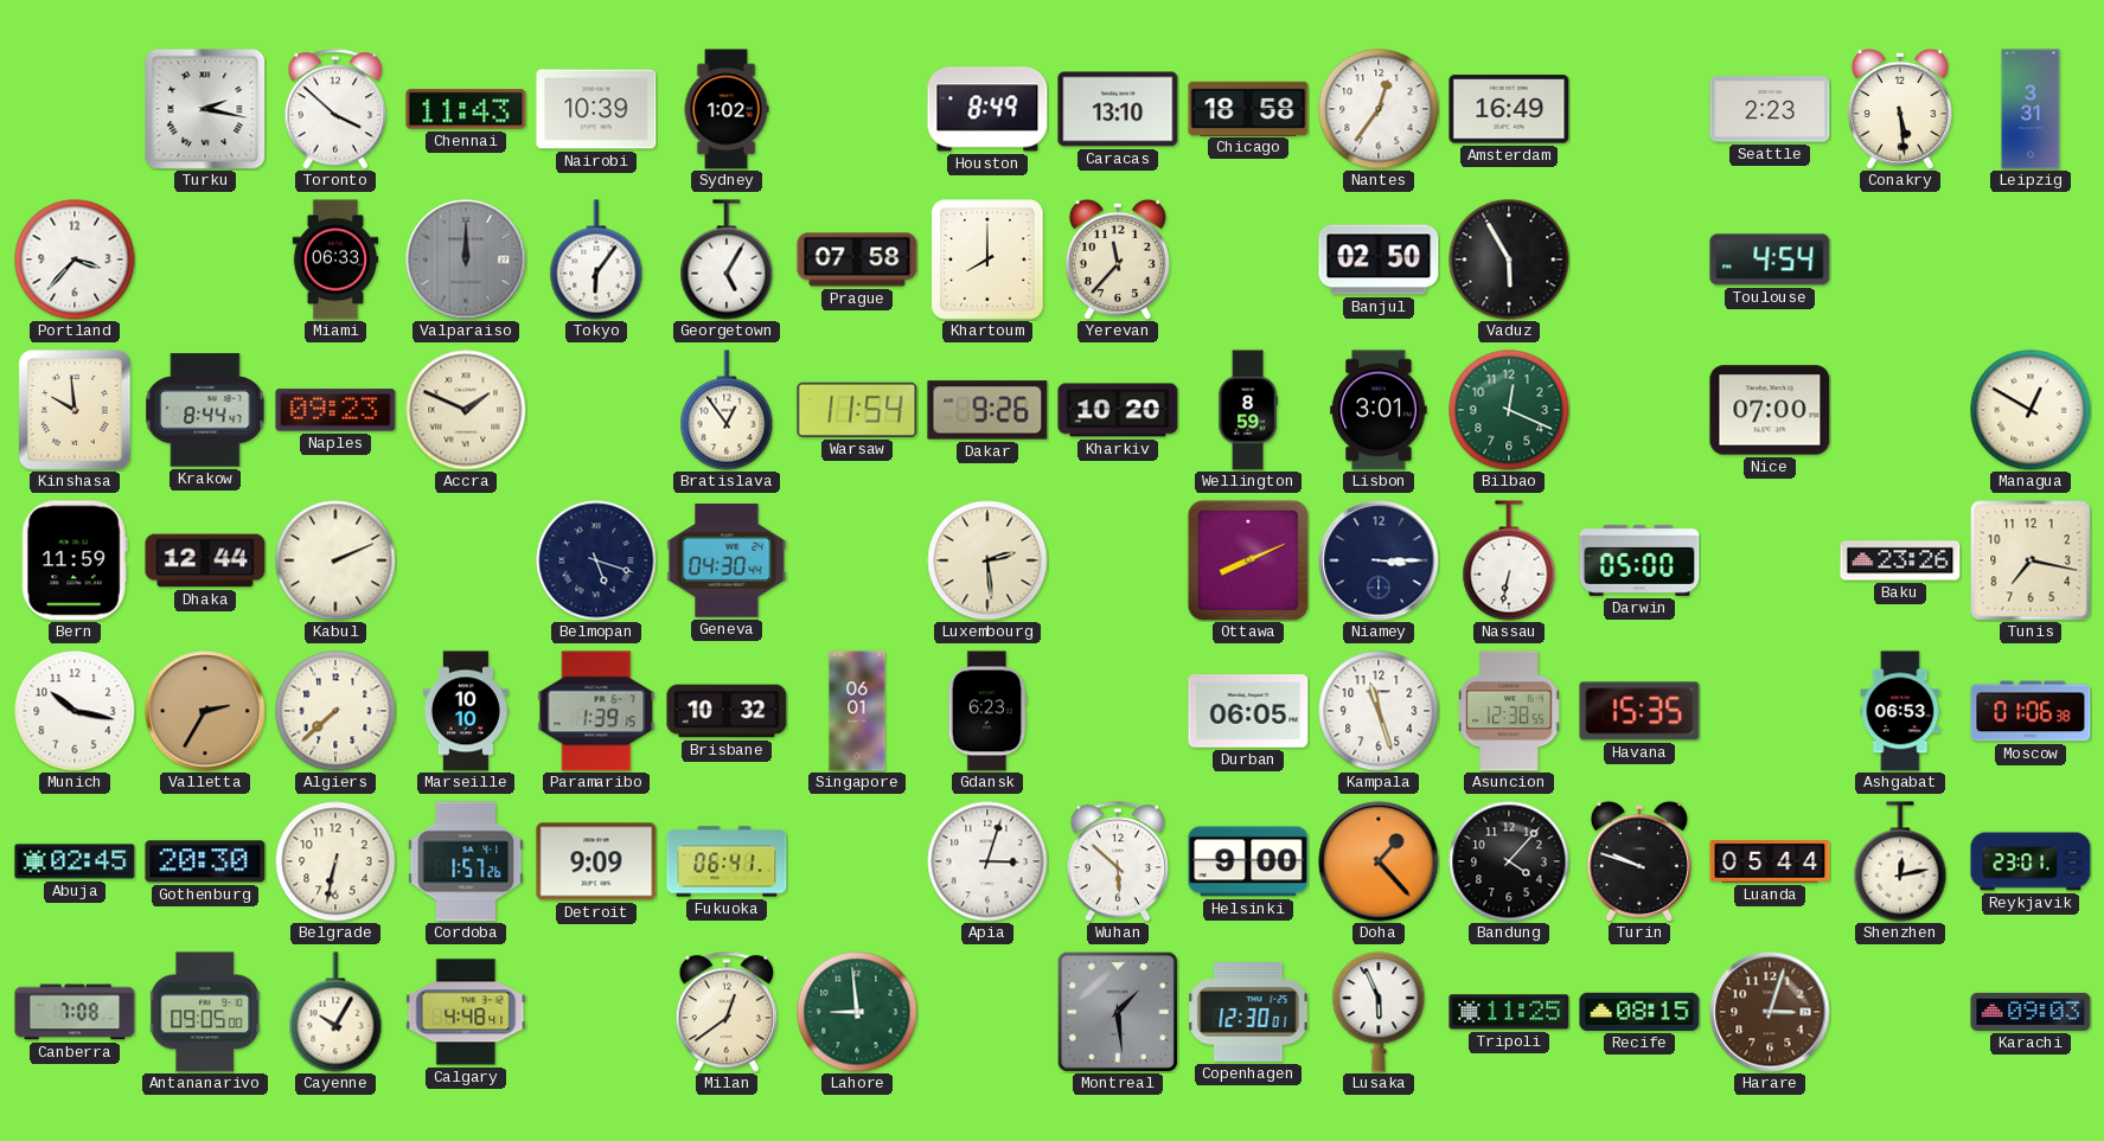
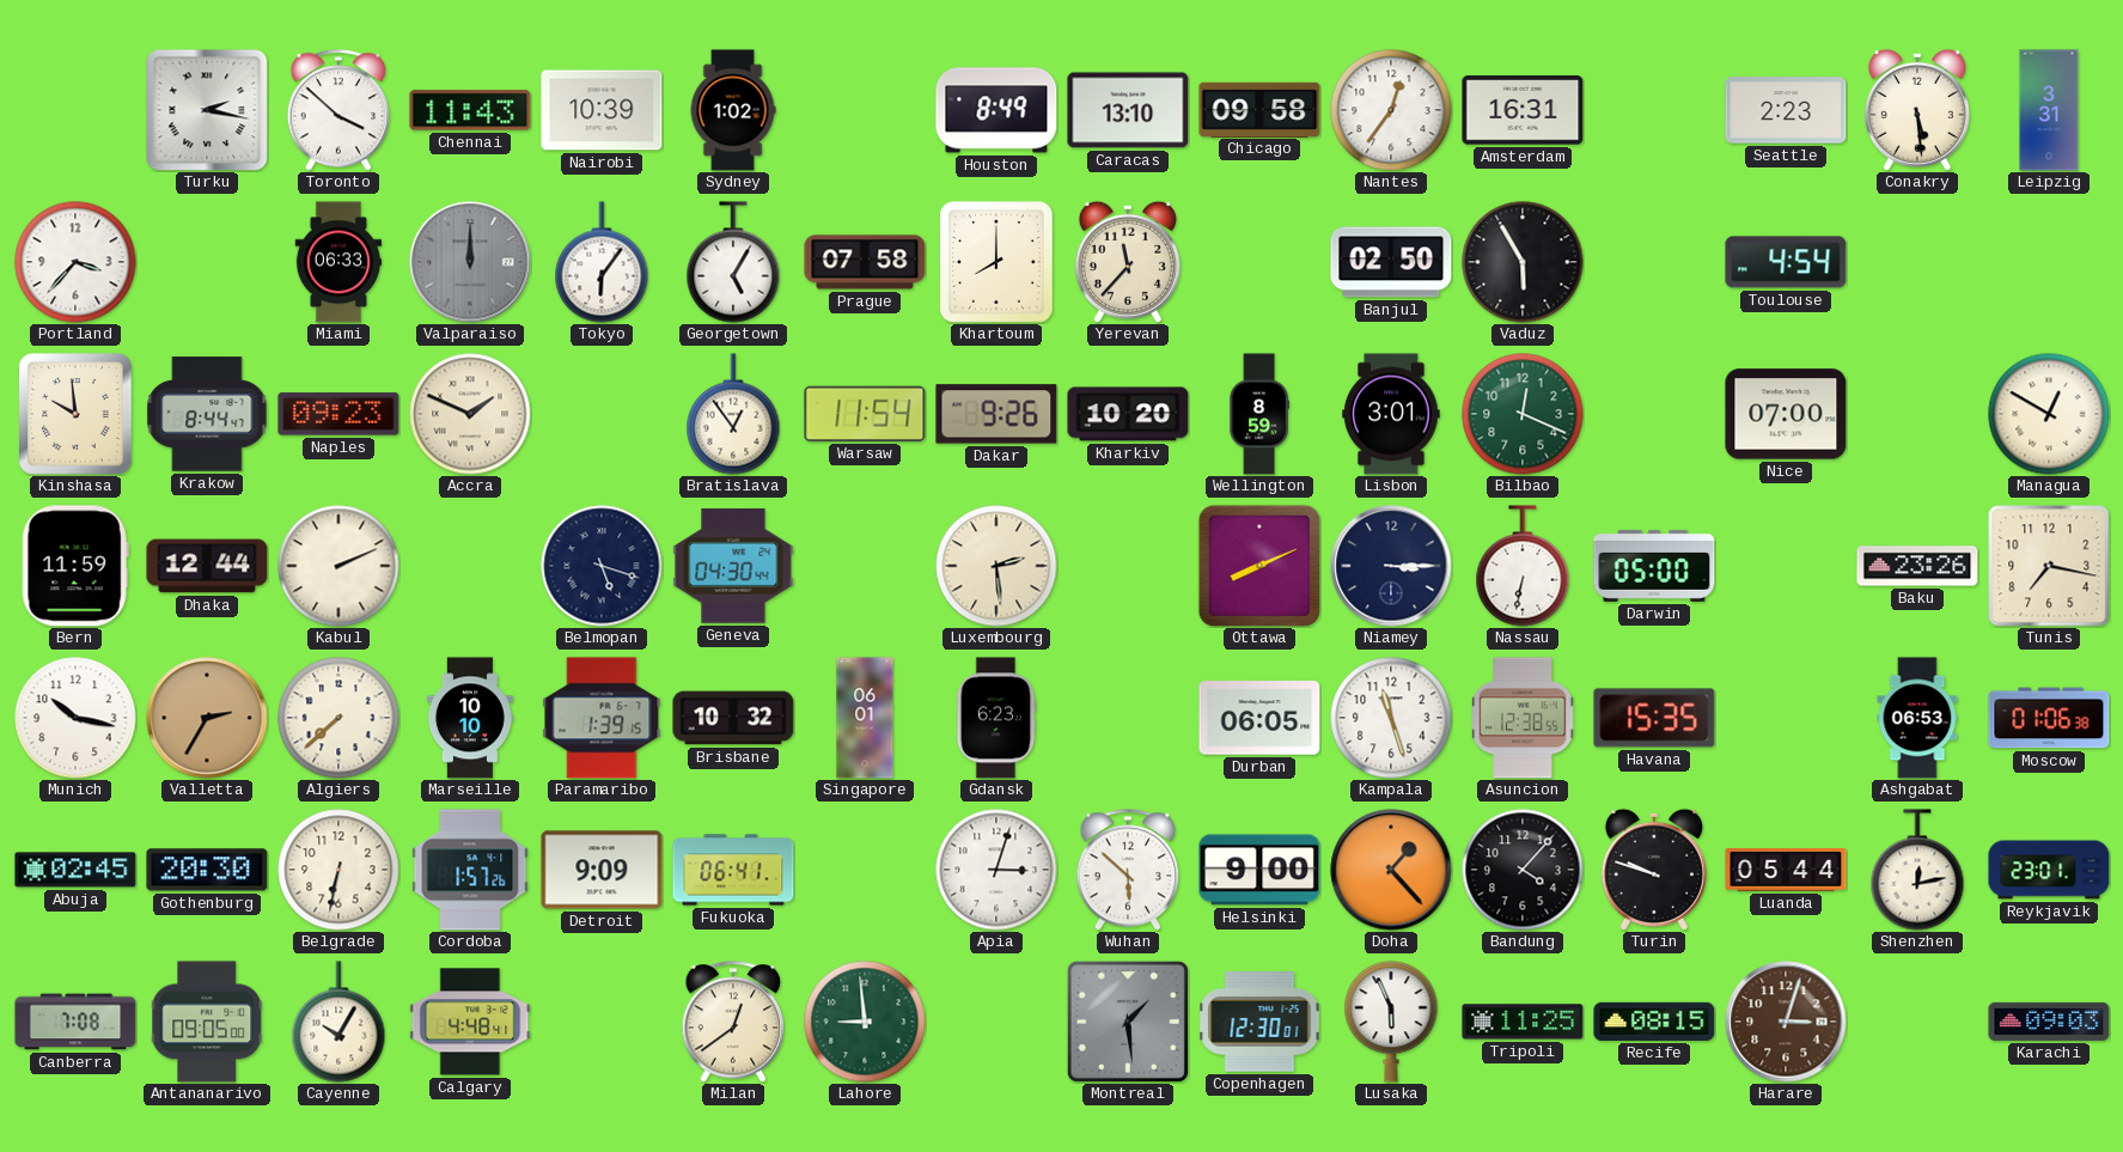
Chicago: 18:58 -> 09:58
Amsterdam: 16:49 -> 16:31
